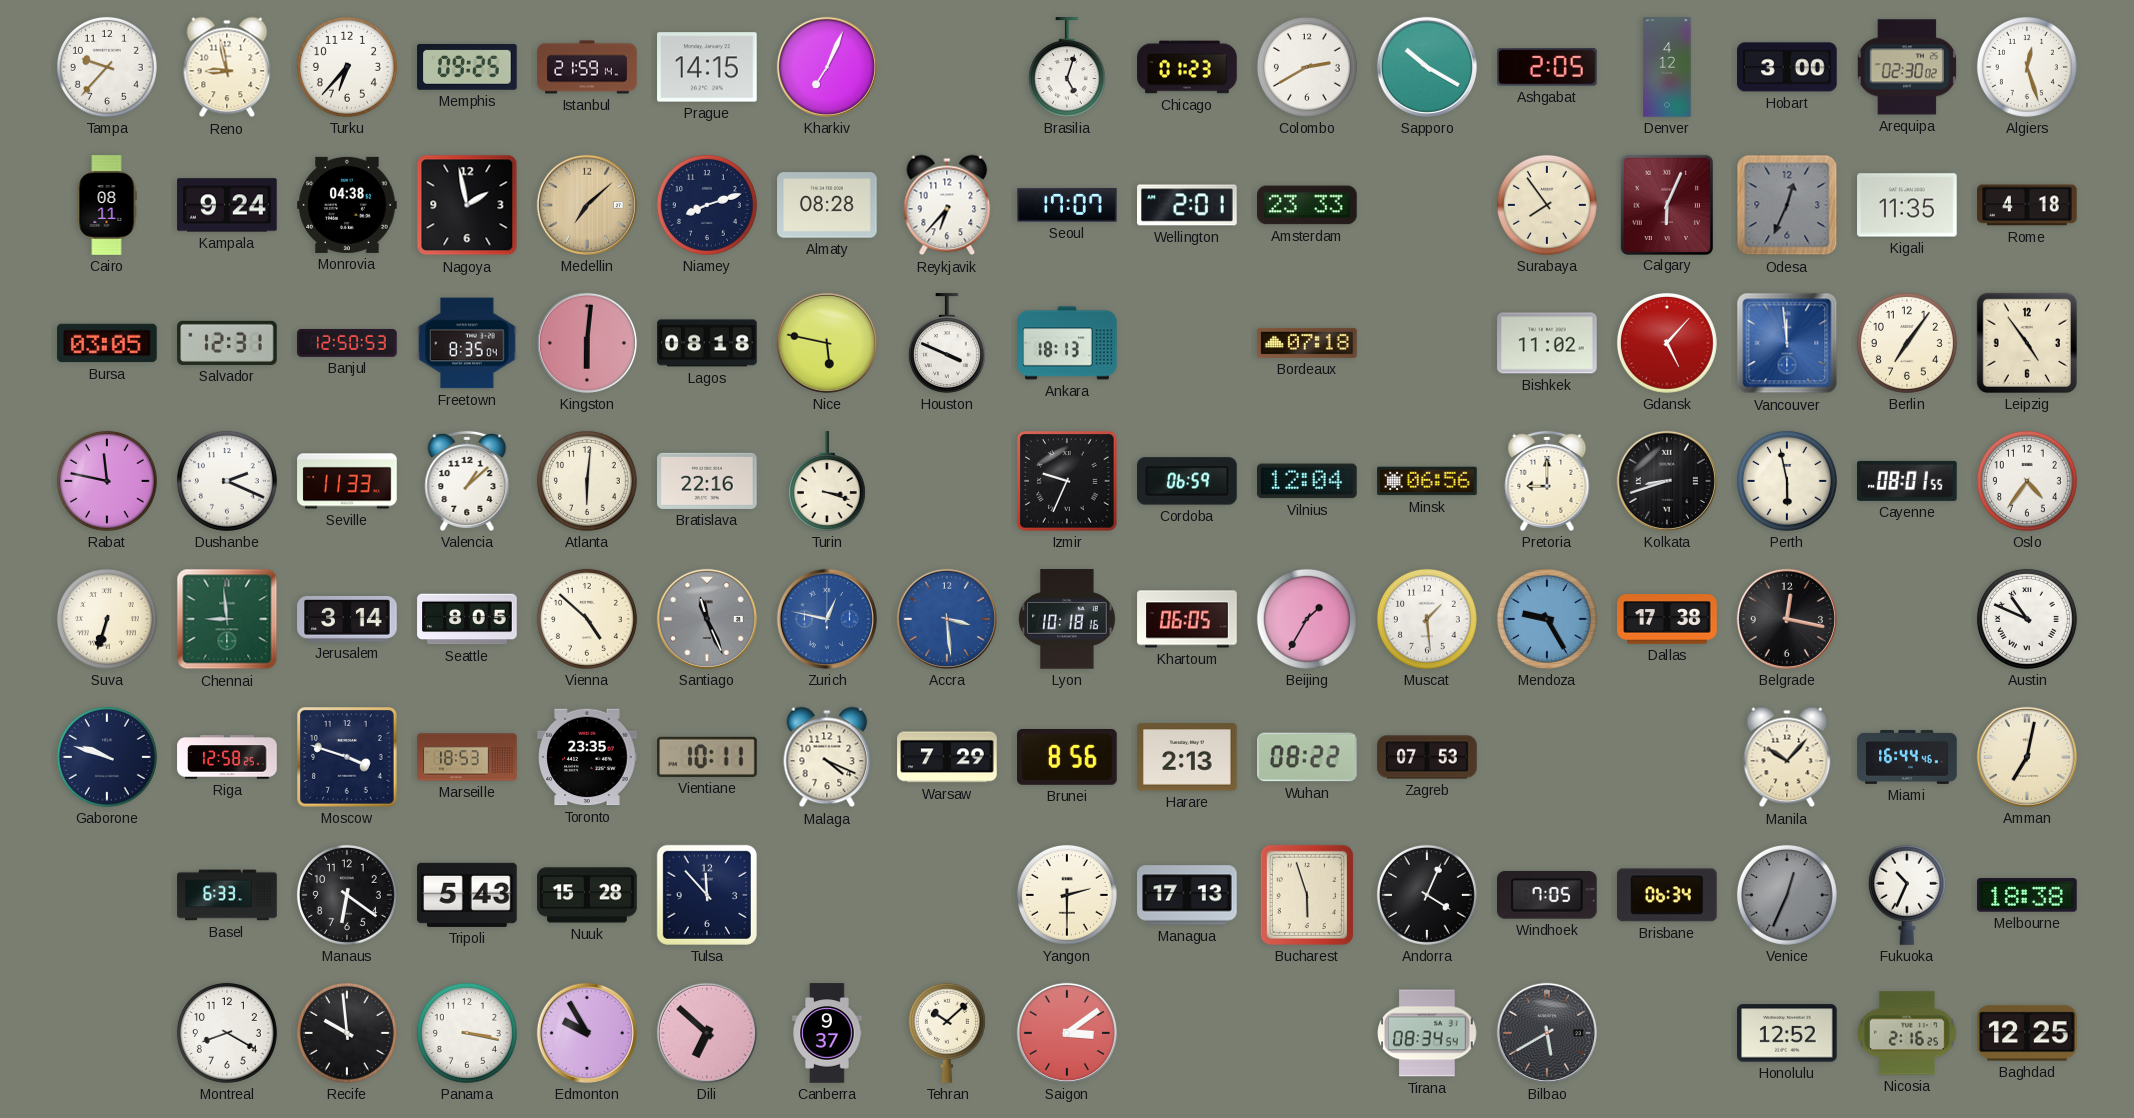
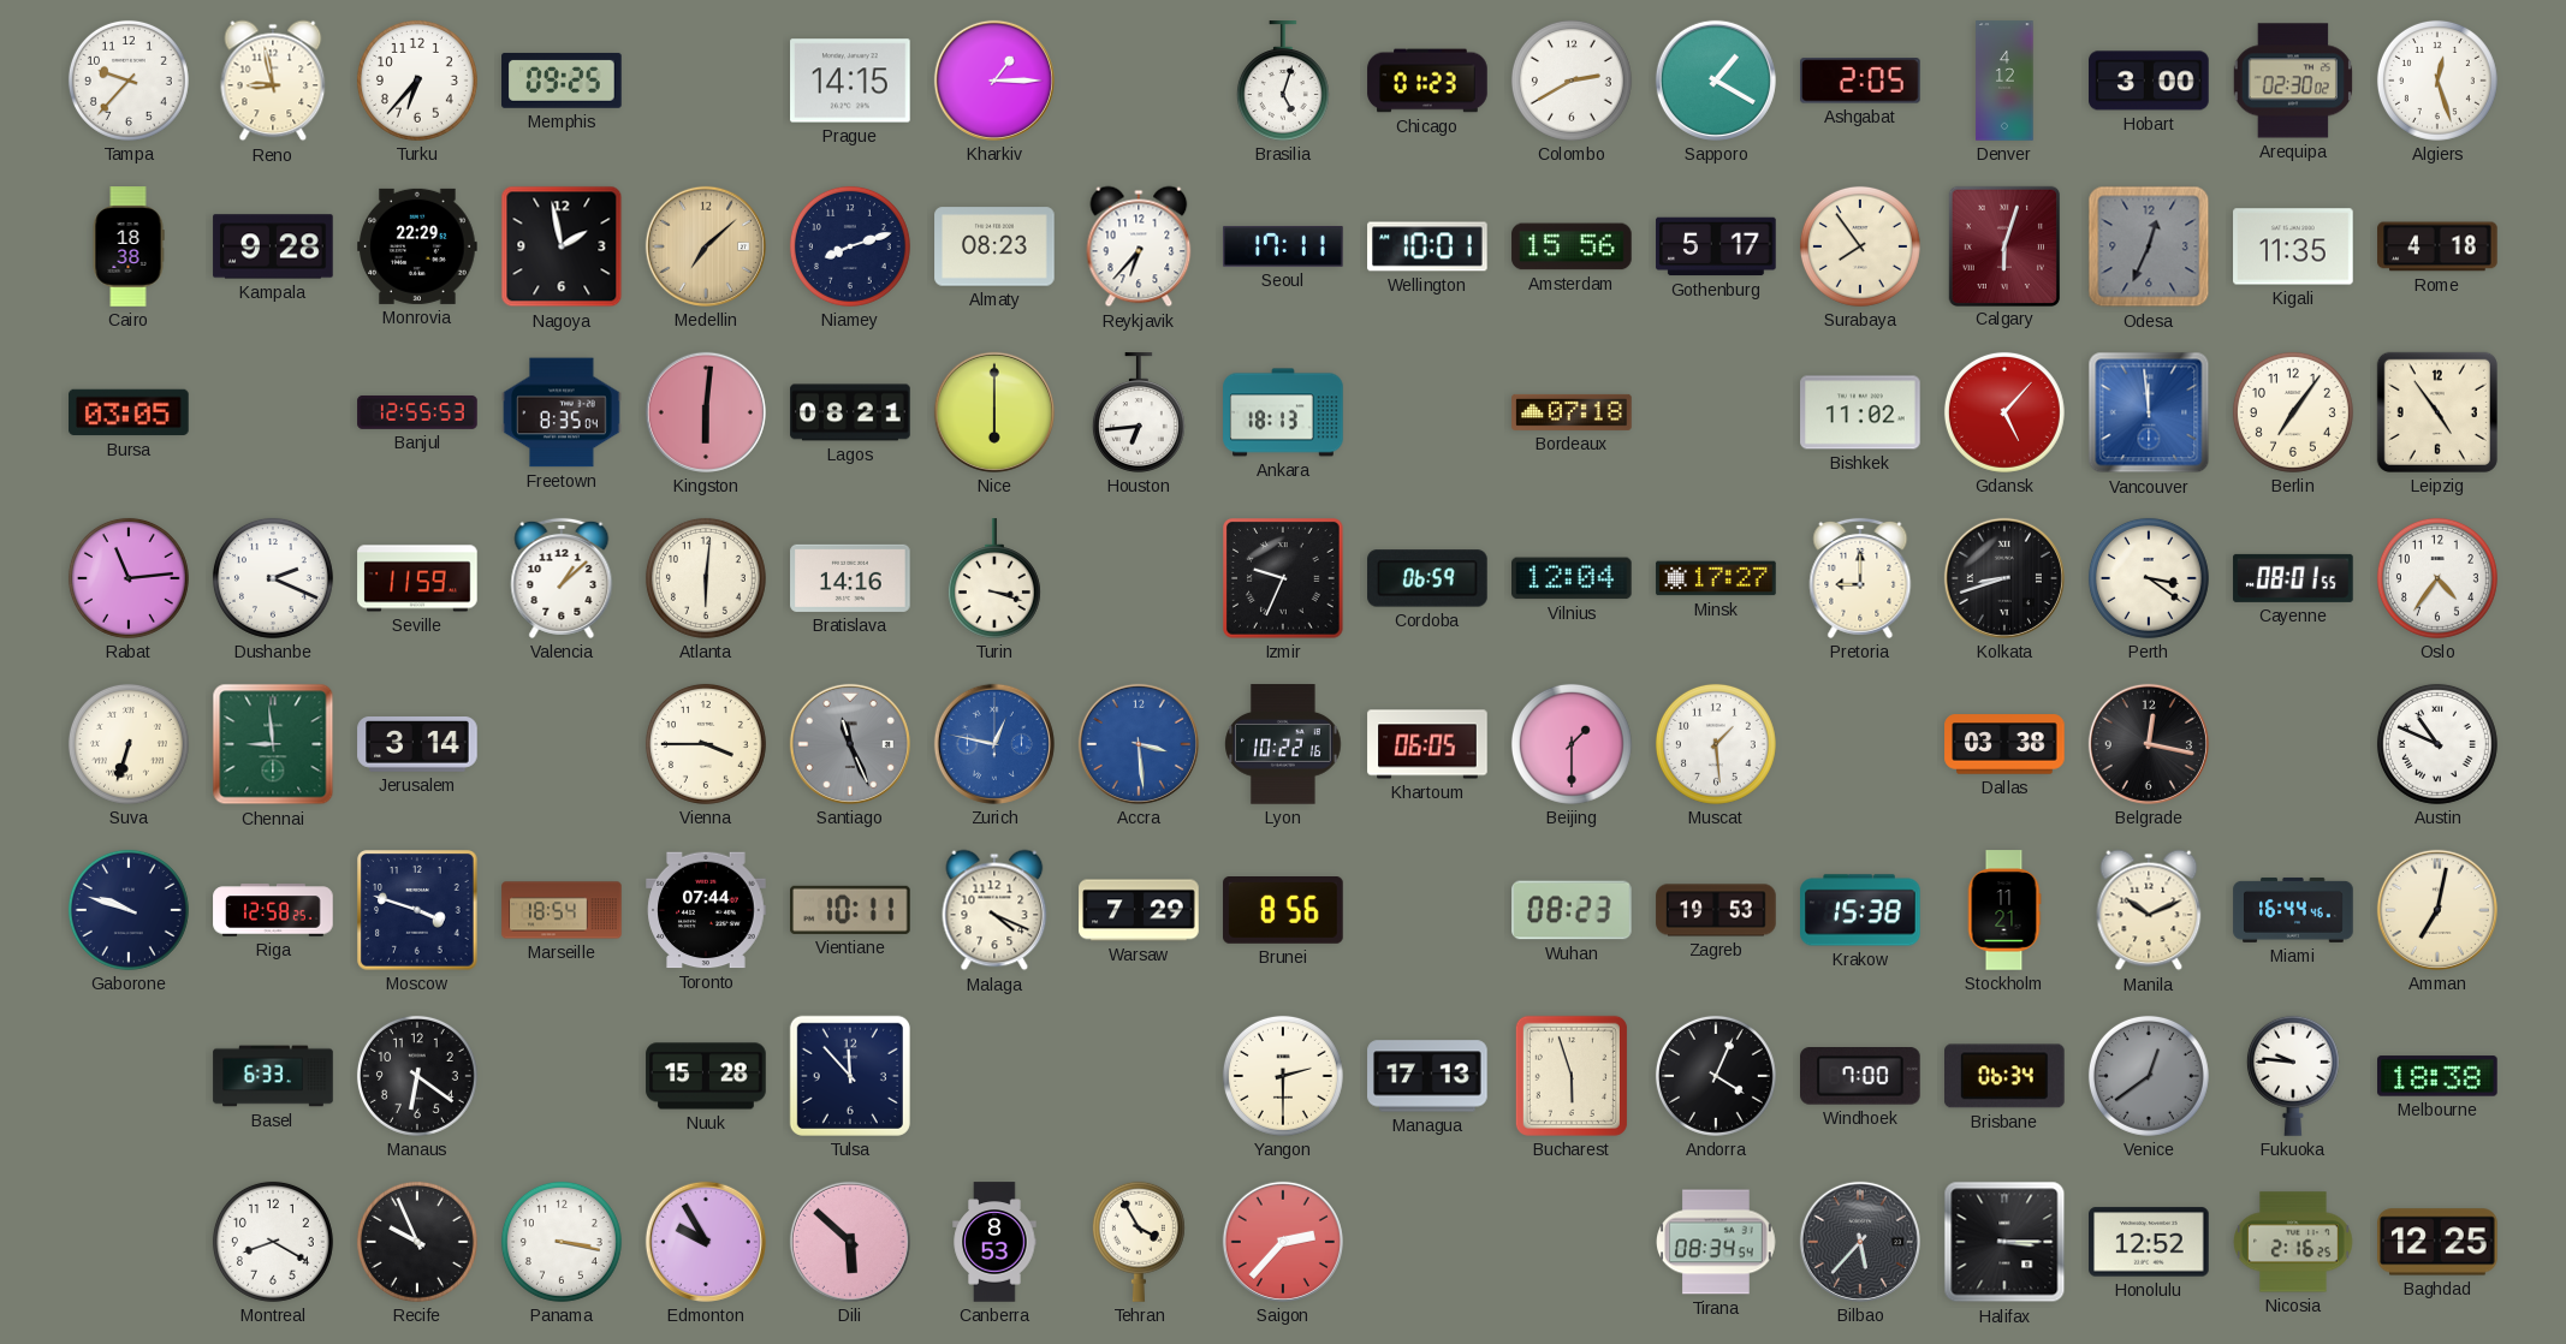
Istanbul: 21:59 -> none
Kharkiv: 7:04 -> 1:15
Sapporo: 10:20 -> 1:20
Cairo: 08:11 -> 18:38
Kampala: 9:24 -> 9:28
Monrovia: 04:38 -> 22:29
Almaty: 08:28 -> 08:23
Seoul: 17:07 -> 17:11
Wellington: 2:01 -> 10:01
Amsterdam: 23:33 -> 15:56
Gothenburg: none -> 5:17
Calgary: 6:04 -> 6:03
Salvador: 12:31 -> none
Banjul: 12:50 -> 12:55
Lagos: 08:18 -> 08:21
Nice: 5:47 -> 6:00
Houston: 3:49 -> 6:44
Rabat: 11:47 -> 11:14
Seville: 11:33 -> 11:59
Bratislava: 22:16 -> 14:16
Minsk: 06:56 -> 17:27
Perth: 5:58 -> 3:21
Seattle: 8:05 -> none
Vienna: 4:52 -> 3:45
Lyon: 10:18 -> 10:22
Beijing: 1:35 -> 1:30
Mendoza: 9:25 -> none
Dallas: 17:38 -> 03:38
Marseille: 18:53 -> 18:54
Toronto: 23:35 -> 07:44
Harare: 2:13 -> none
Wuhan: 08:22 -> 08:23
Zagreb: 07:53 -> 19:53
Krakow: none -> 15:38
Stockholm: none -> 11:21
Manila: 10:07 -> 10:11
Tripoli: 5:43 -> none
Windhoek: 7:05 -> 7:00
Venice: 12:34 -> 12:39
Fukuoka: 10:34 -> 9:46
Recife: 9:59 -> 9:56
Dili: 6:52 -> 5:52
Canberra: 9:37 -> 8:53
Tehran: 10:08 -> 3:55
Saigon: 3:09 -> 2:37
Bilbao: 5:40 -> 5:37
Halifax: none -> 3:15
